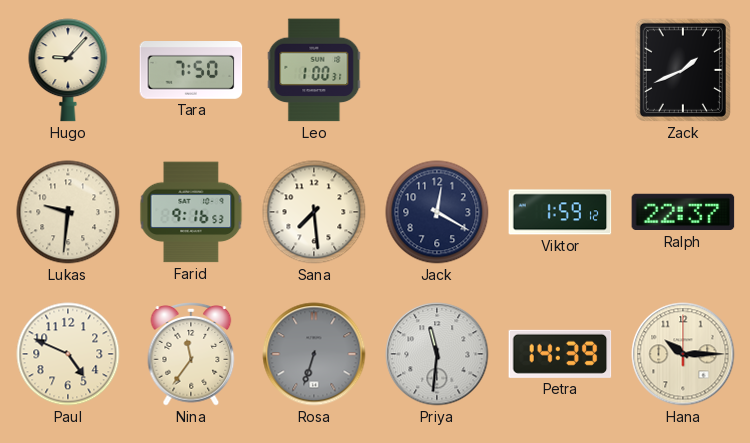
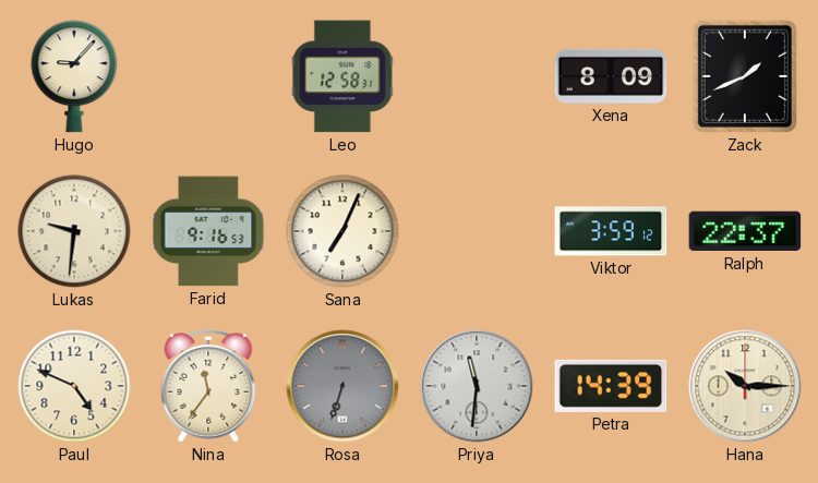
Tara: 7:50 -> none
Leo: 1:00 -> 12:58
Xena: none -> 8:09
Sana: 7:29 -> 7:04
Jack: 12:20 -> none
Viktor: 1:59 -> 3:59
